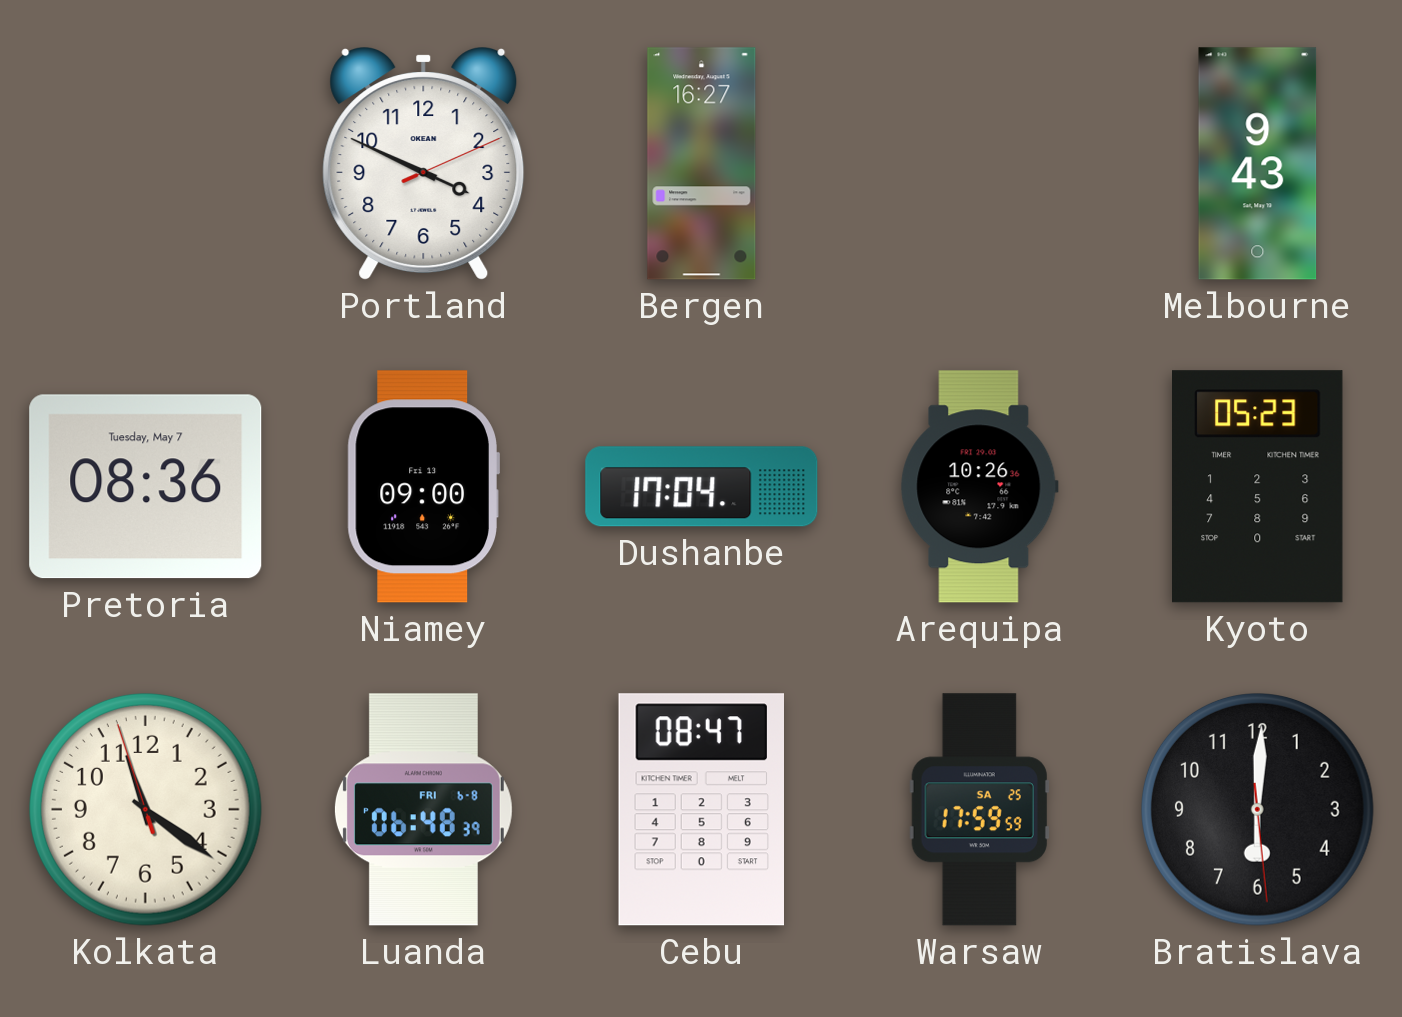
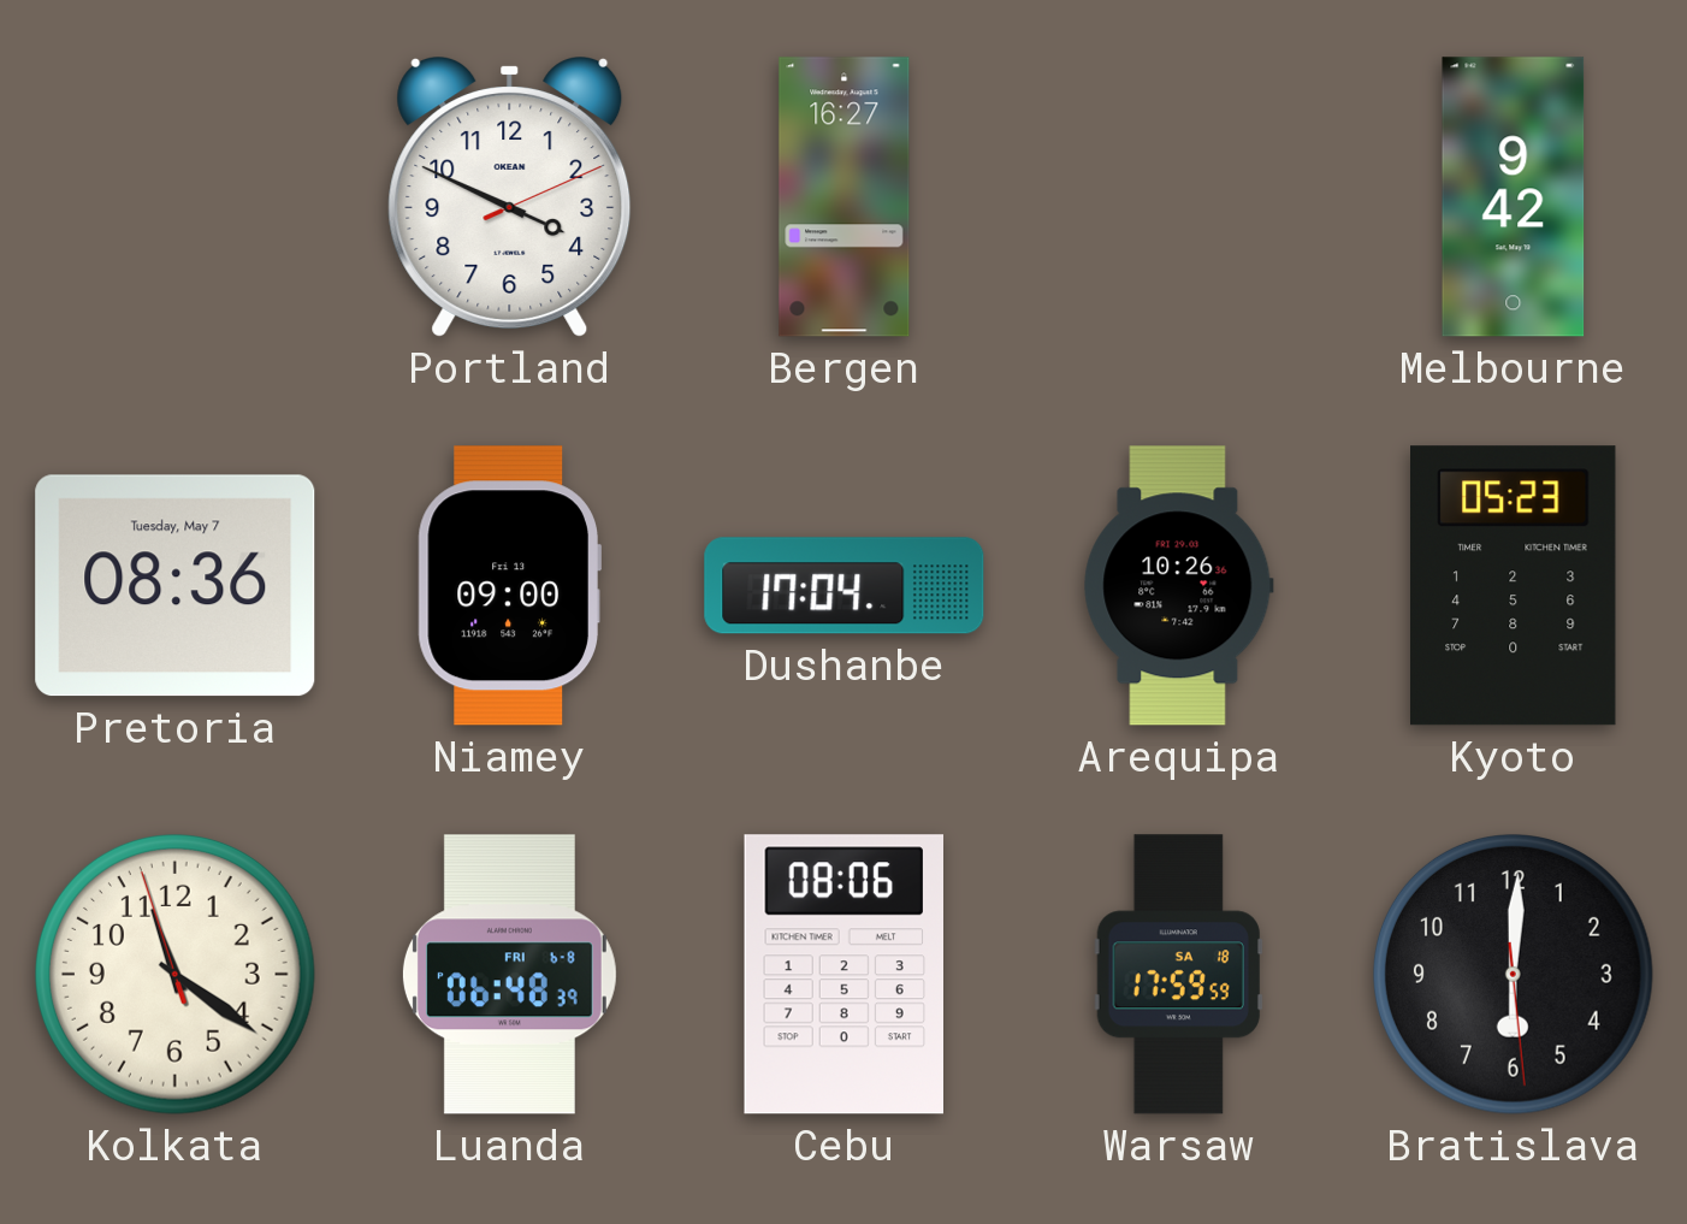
Melbourne: 9:43 -> 9:42
Cebu: 08:47 -> 08:06
Warsaw date: SA 25 -> SA 18
